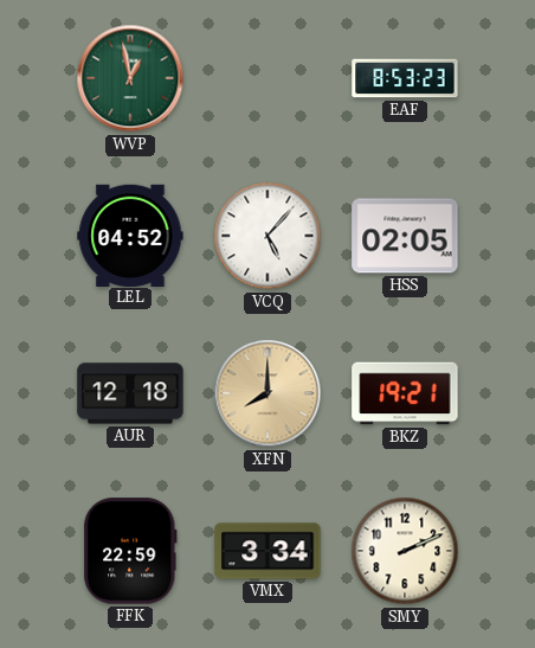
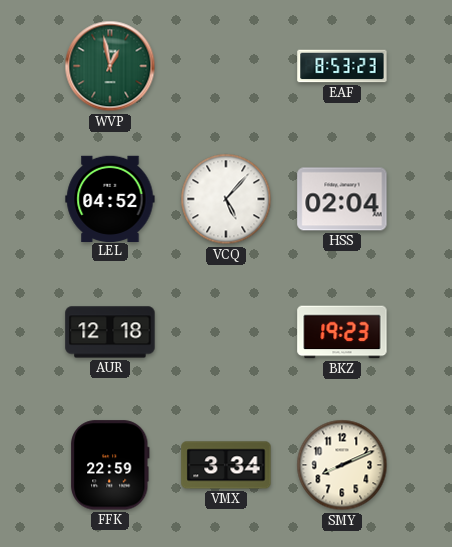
HSS: 02:05 -> 02:04
XFN: 8:00 -> none
BKZ: 19:21 -> 19:23
SMY: 2:11 -> 8:11
